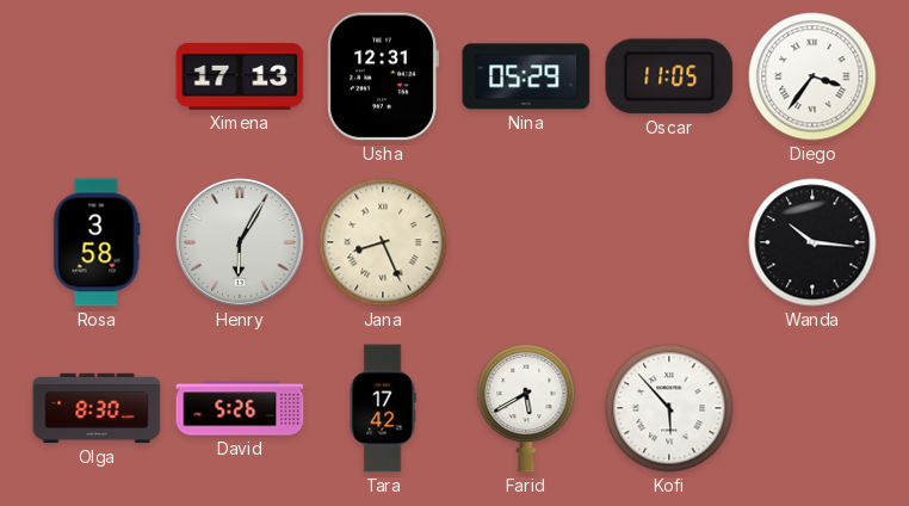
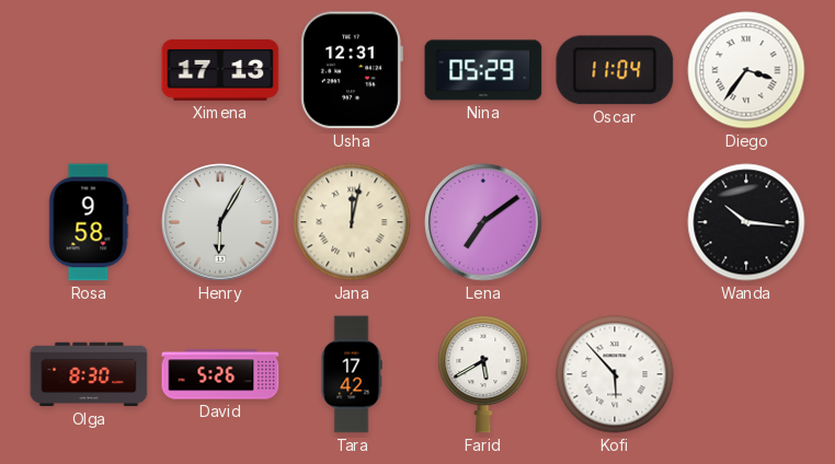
Oscar: 11:05 -> 11:04
Rosa: 3:58 -> 9:58
Jana: 8:26 -> 12:02
Lena: none -> 7:09
